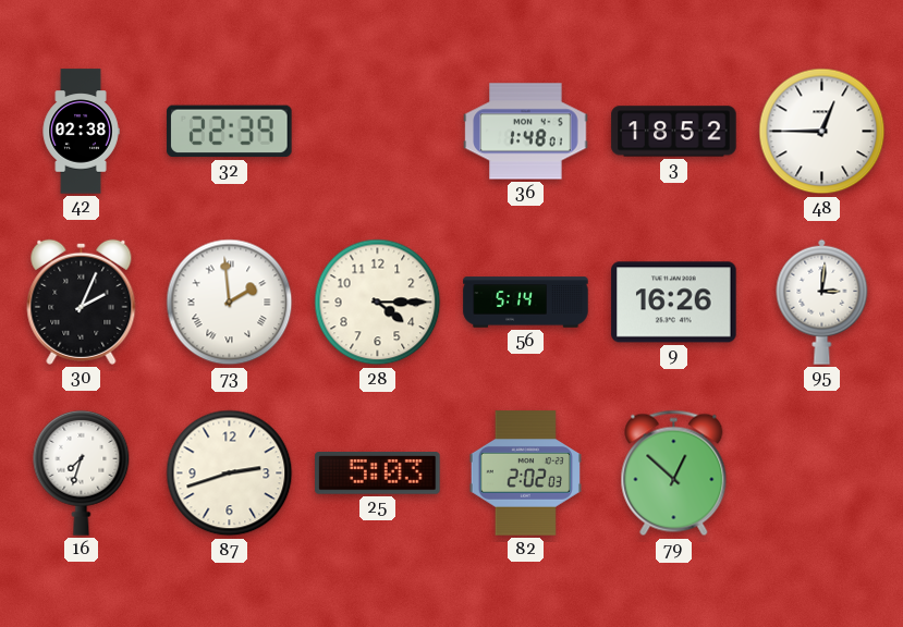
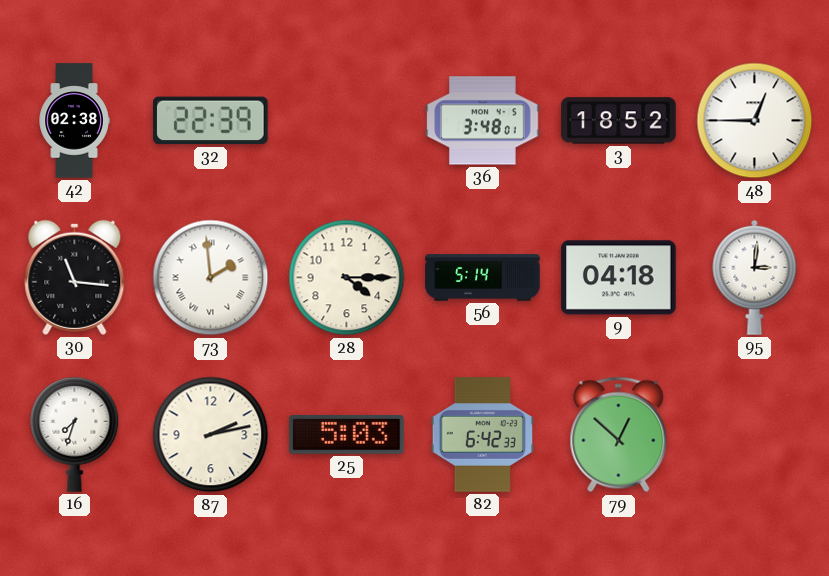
36: 1:48 -> 3:48
30: 2:04 -> 11:16
9: 16:26 -> 04:18
87: 2:42 -> 2:13
82: 2:02 -> 6:42
